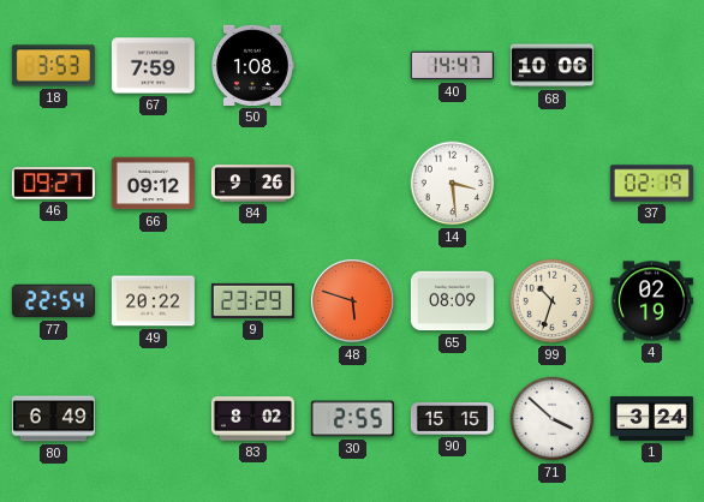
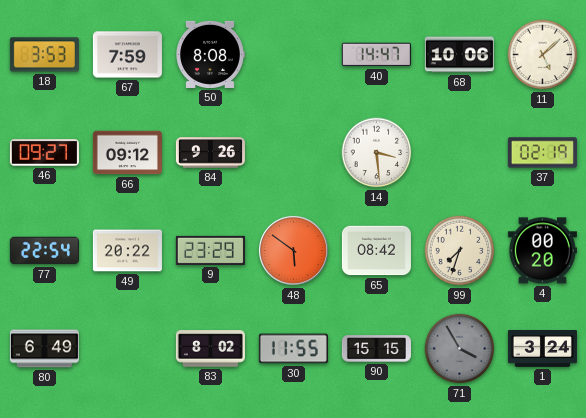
50: 1:08 -> 8:08
11: none -> 5:08
48: 5:48 -> 5:51
65: 08:09 -> 08:42
99: 10:33 -> 7:33
4: 02:19 -> 00:20
30: 2:55 -> 11:55
71: 3:52 -> 3:55
71 dial: white -> grey
